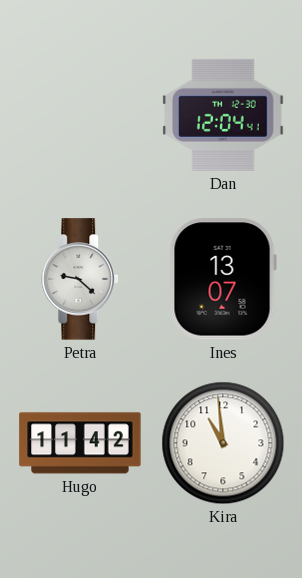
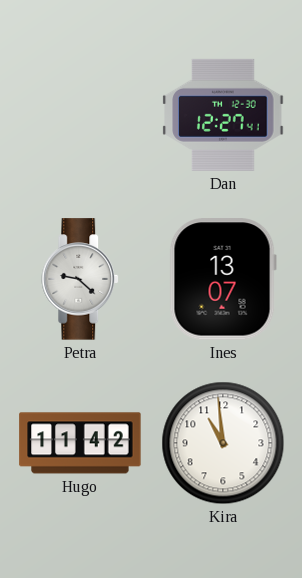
Dan: 12:04 -> 12:27
